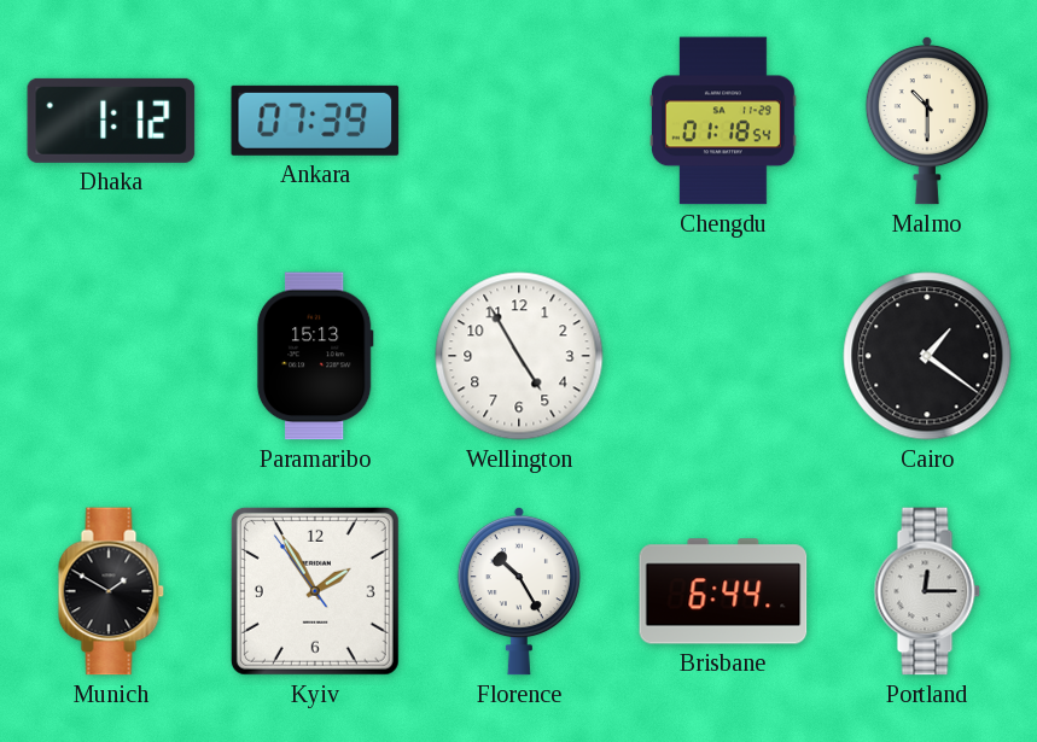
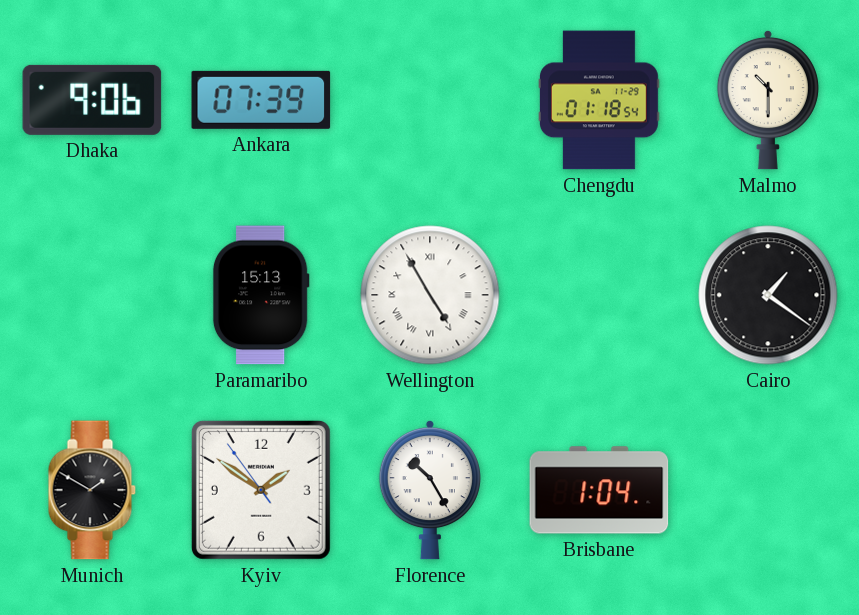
Dhaka: 1:12 -> 9:06
Wellington numerals: Arabic -> Roman
Kyiv: 1:54 -> 1:50
Brisbane: 6:44 -> 1:04
Portland: 12:15 -> none
